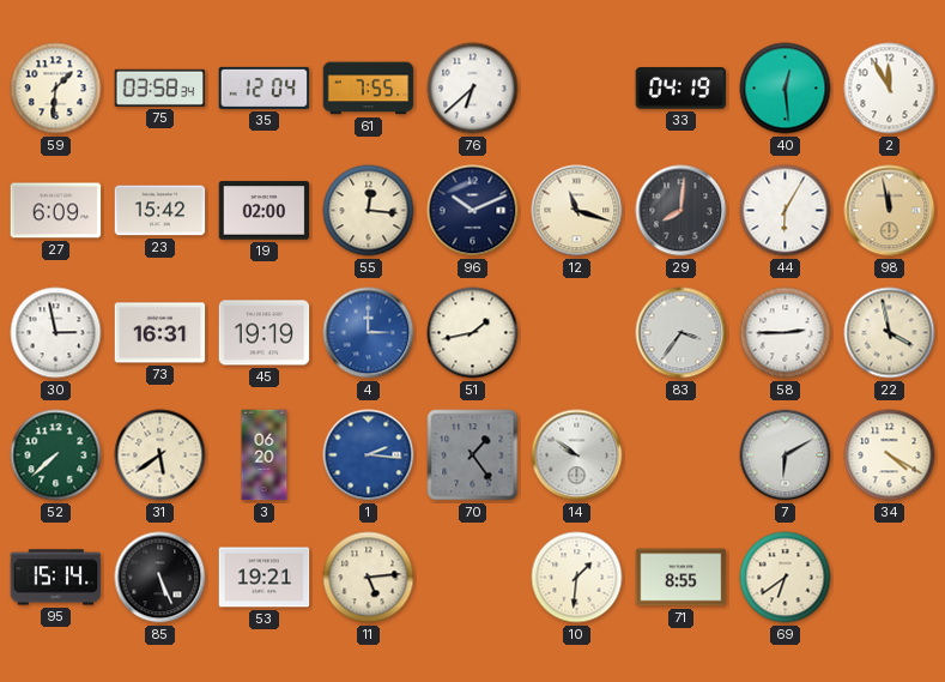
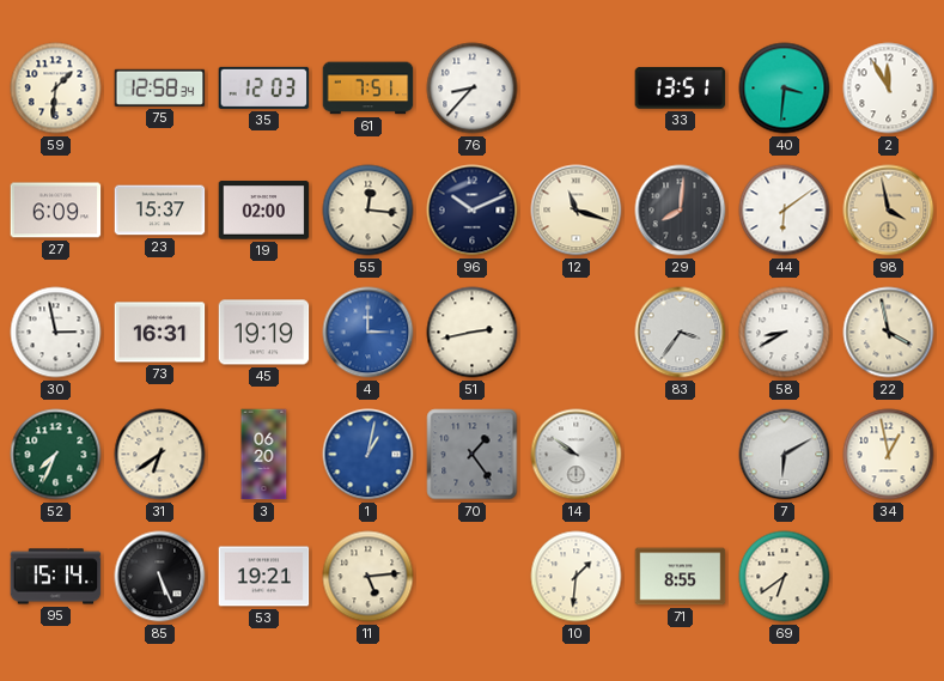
75: 03:58 -> 12:58
35: 12:04 -> 12:03
61: 7:55 -> 7:51
76: 6:38 -> 8:37
33: 04:19 -> 13:51
40: 12:29 -> 3:31
23: 15:42 -> 15:37
44: 6:05 -> 6:09
98: 11:58 -> 3:58
51: 1:43 -> 2:43
58: 2:45 -> 8:40
52: 7:38 -> 7:34
31: 5:39 -> 6:39
1: 2:16 -> 1:02
34: 4:20 -> 12:58
